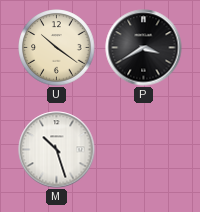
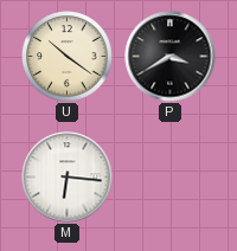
M: 10:27 -> 6:16
